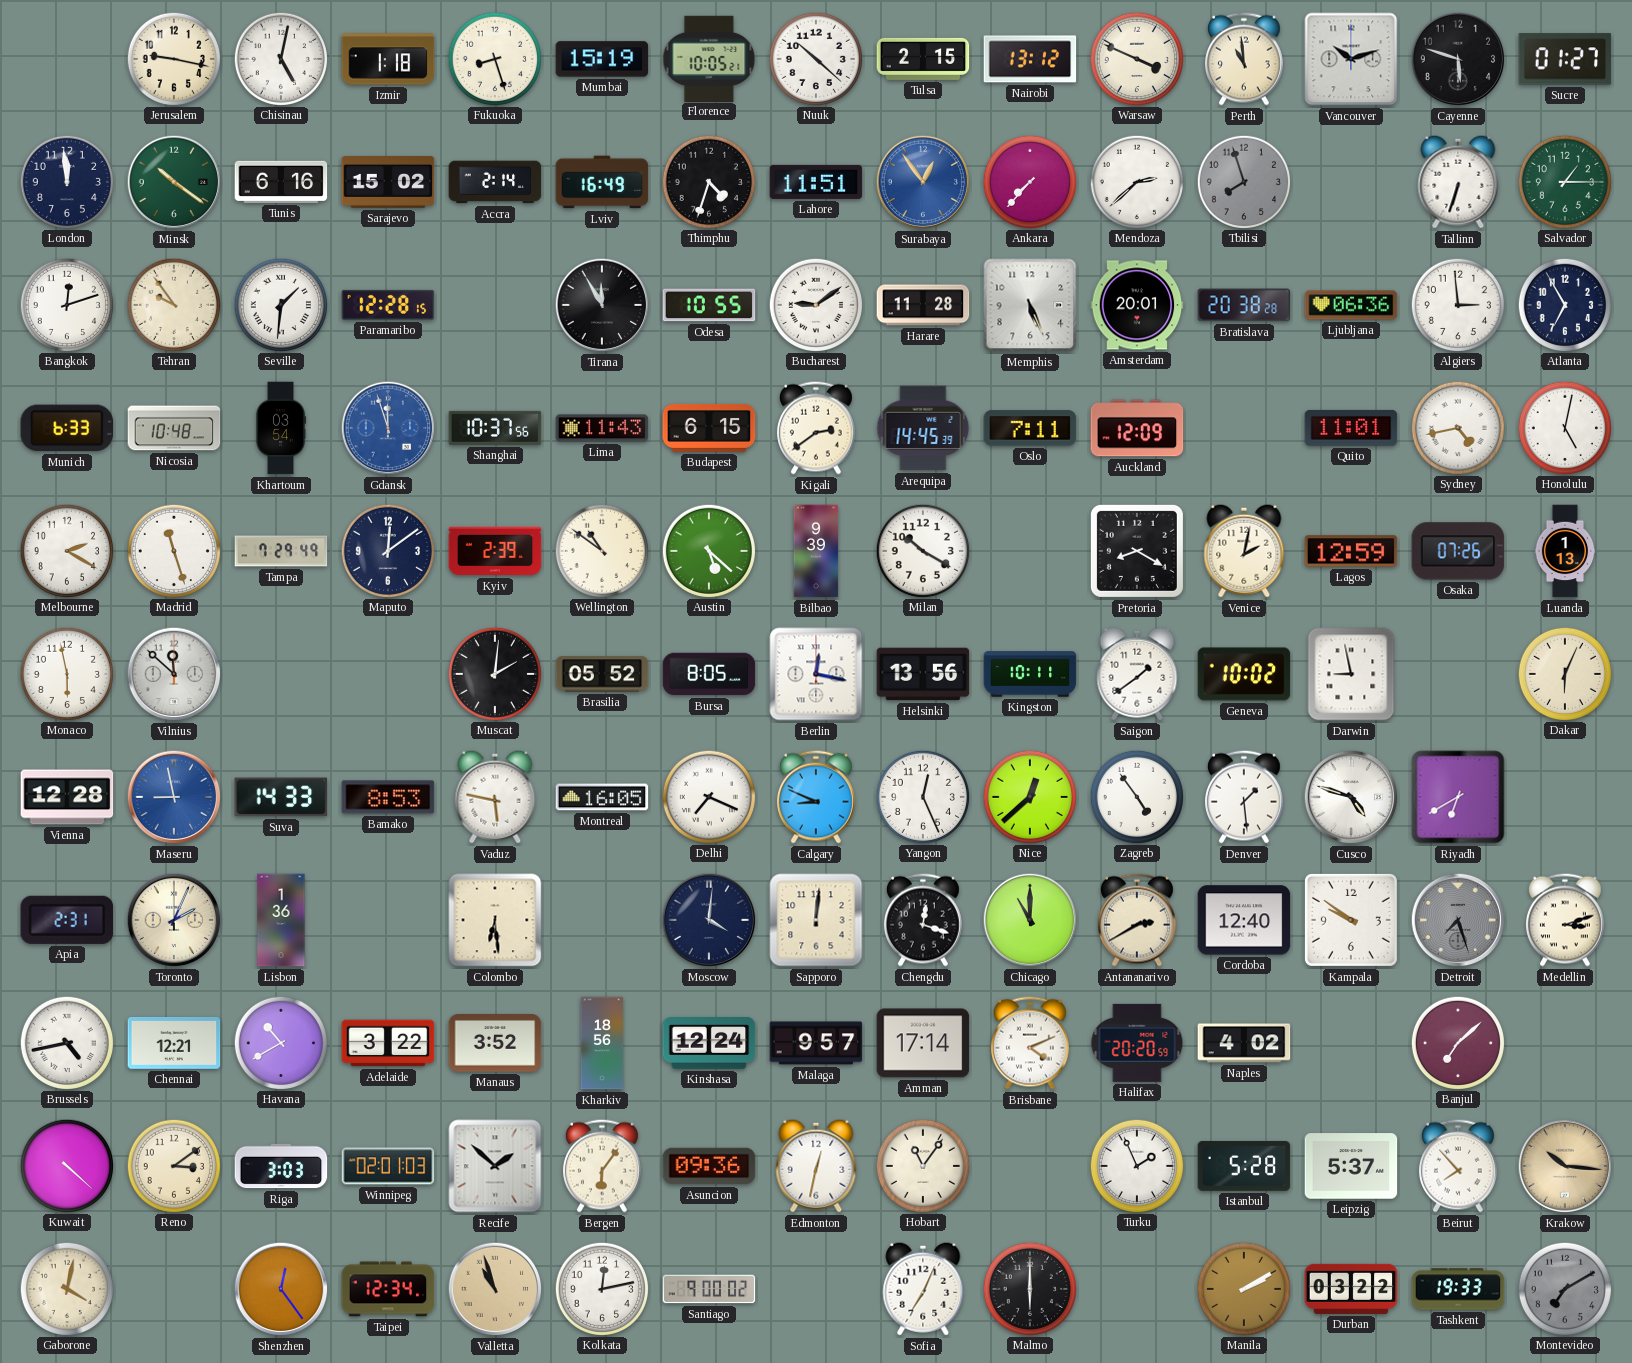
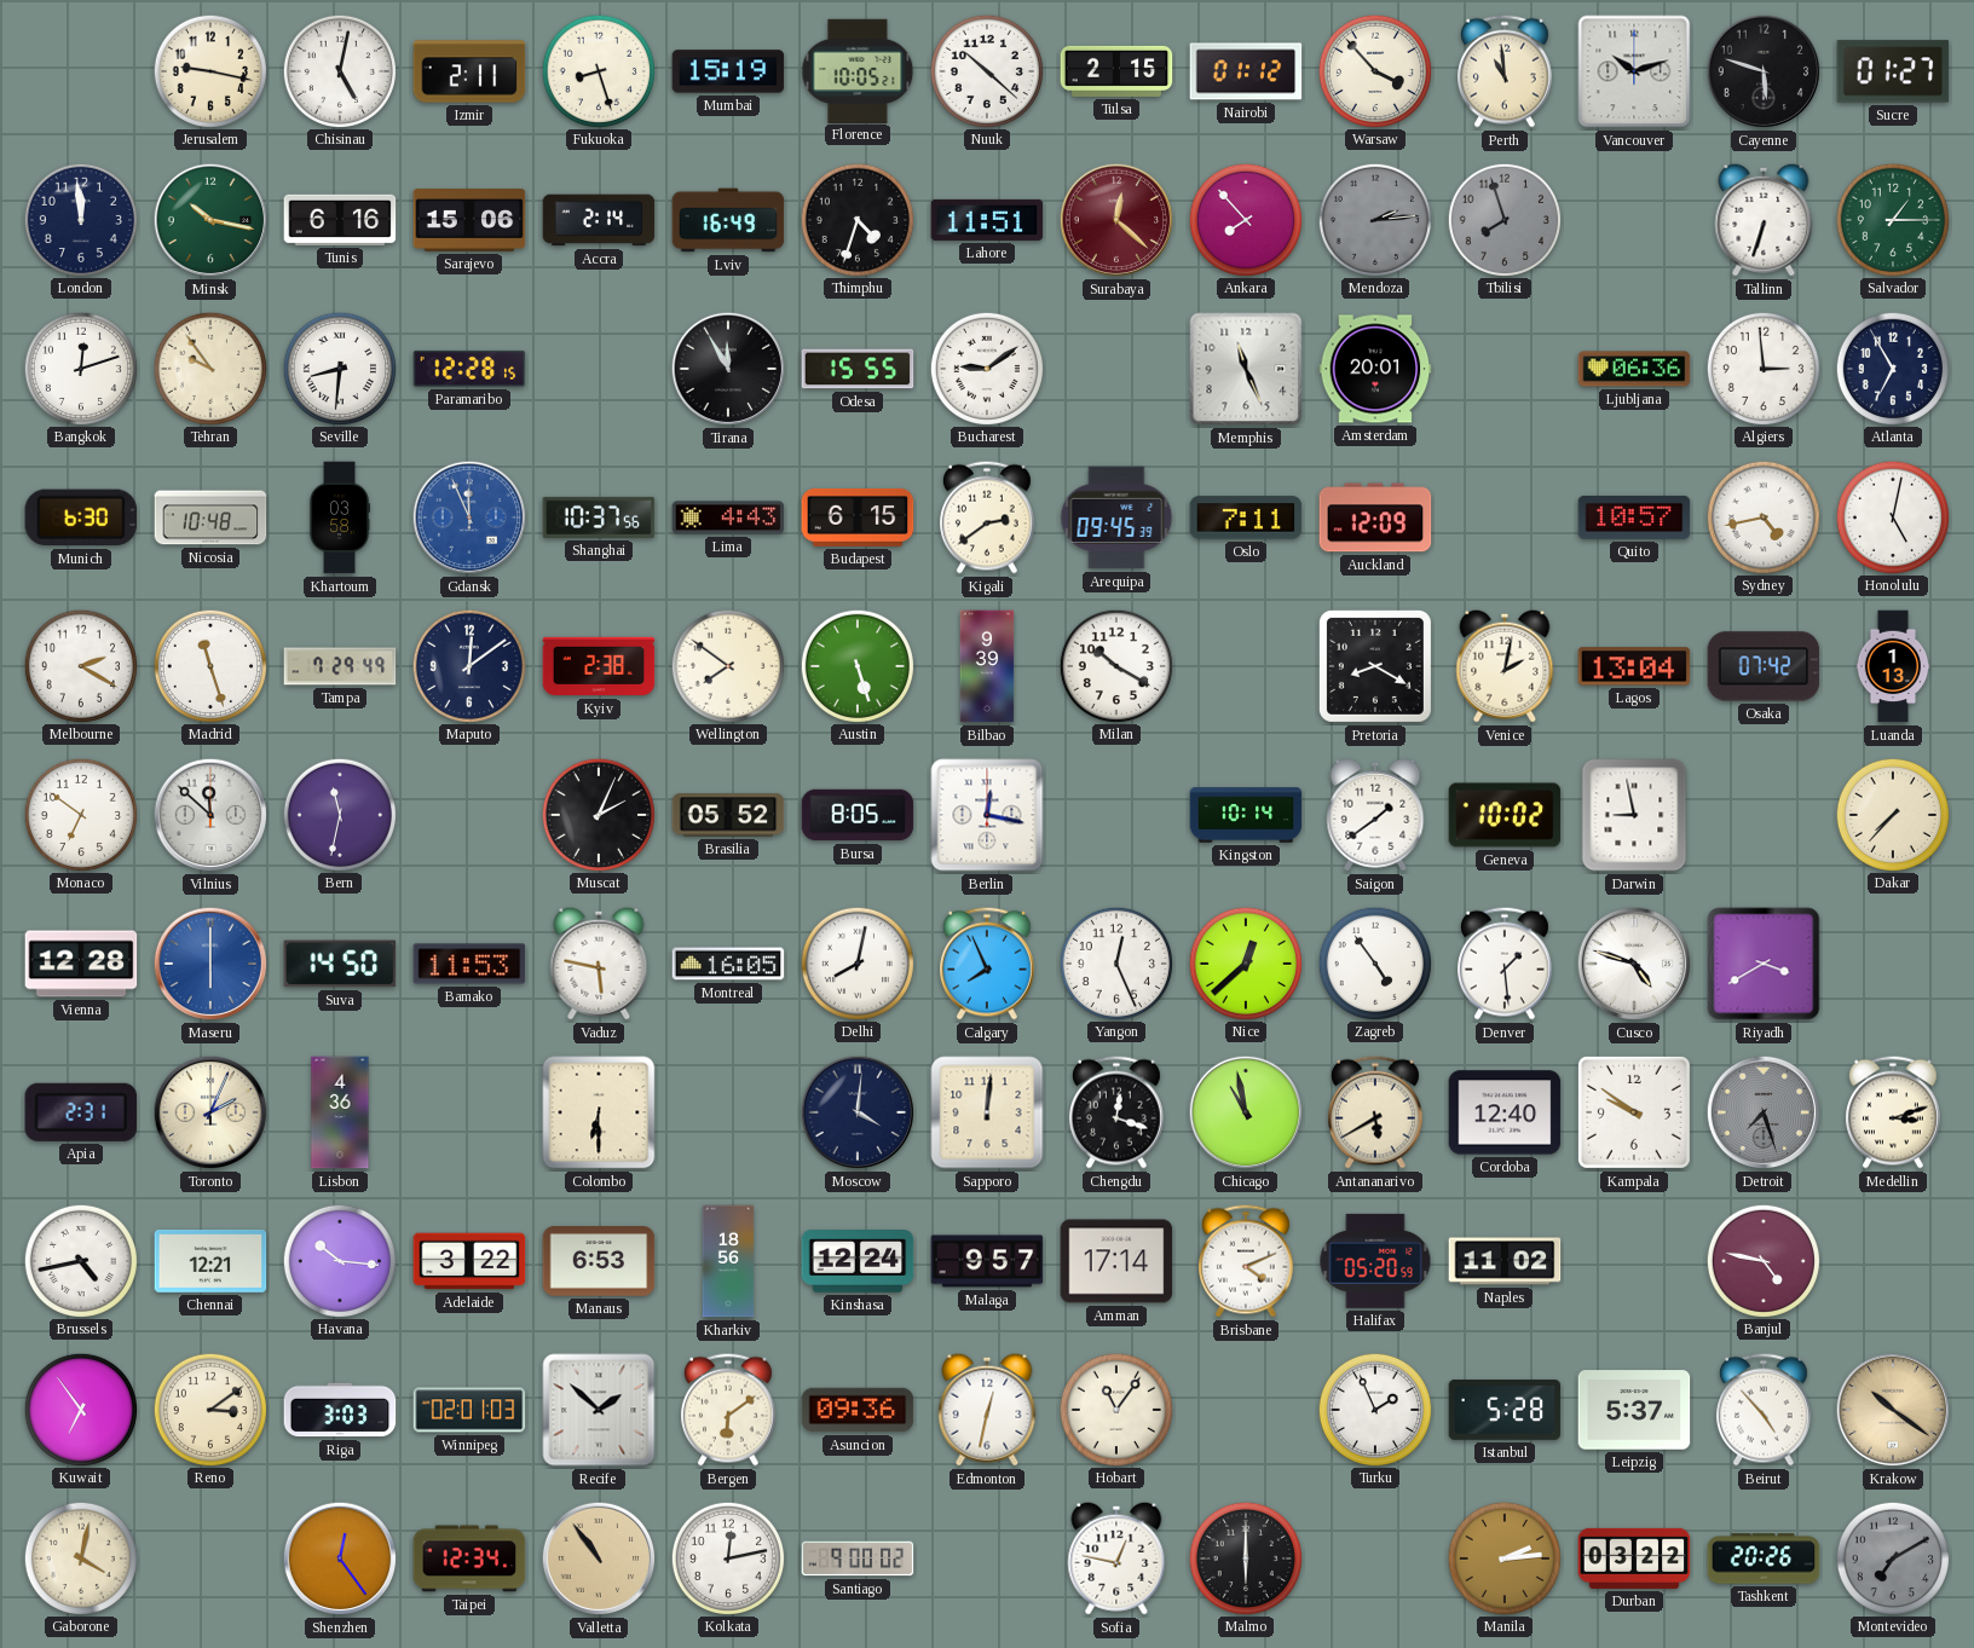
Izmir: 1:18 -> 2:11
Nairobi: 13:12 -> 01:12
Warsaw: 3:49 -> 3:53
Minsk: 10:21 -> 10:17
Sarajevo: 15:02 -> 15:06
Surabaya: 12:54 -> 12:22
Surabaya dial: blue -> burgundy
Ankara: 7:37 -> 7:53
Mendoza: 2:38 -> 2:14
Mendoza dial: white -> grey
Seville: 1:31 -> 8:31
Odesa: 10:55 -> 15:55
Harare: 11:28 -> none
Memphis: 5:26 -> 11:26
Bratislava: 20:38 -> none
Munich: 6:33 -> 6:30
Khartoum: 03:54 -> 03:58
Gdansk: 11:57 -> 11:56
Lima: 11:43 -> 4:43
Arequipa: 14:45 -> 09:45
Quito: 11:01 -> 10:57
Kyiv: 2:39 -> 2:38
Wellington: 10:51 -> 7:51
Austin: 5:22 -> 5:27
Lagos: 12:59 -> 13:04
Osaka: 07:26 -> 07:42
Monaco: 5:58 -> 6:51
Bern: none -> 11:32
Muscat: 2:01 -> 2:04
Helsinki: 13:56 -> none
Kingston: 10:11 -> 10:14
Dakar: 6:04 -> 7:37
Maseru: 8:58 -> 6:00
Suva: 14:33 -> 14:50
Bamako: 8:53 -> 11:53
Delhi: 7:19 -> 8:02
Calgary: 8:49 -> 7:56
Riyadh: 6:40 -> 3:40
Lisbon: 1:36 -> 4:36
Colombo: 6:29 -> 6:30
Chicago: 11:00 -> 10:58
Antananarivo: 2:40 -> 5:40
Havana: 10:40 -> 10:16
Manaus: 3:52 -> 6:53
Halifax: 20:20 -> 05:20
Naples: 4:02 -> 11:02
Banjul: 7:08 -> 4:47
Kuwait: 4:22 -> 6:54
Bergen: 6:06 -> 6:09
Beirut: 7:53 -> 4:53
Krakow: 10:16 -> 10:21
Valletta: 10:57 -> 10:54
Sofia: 7:04 -> 12:47
Manila: 2:10 -> 2:14
Tashkent: 19:33 -> 20:26
